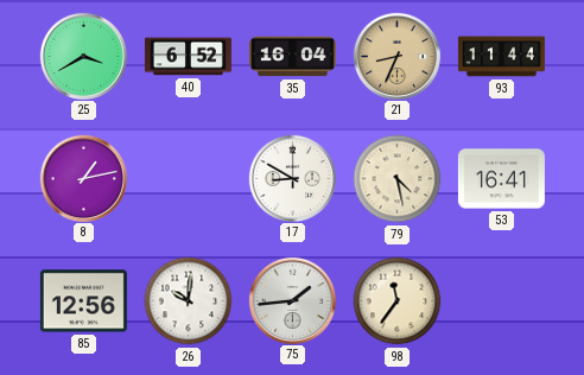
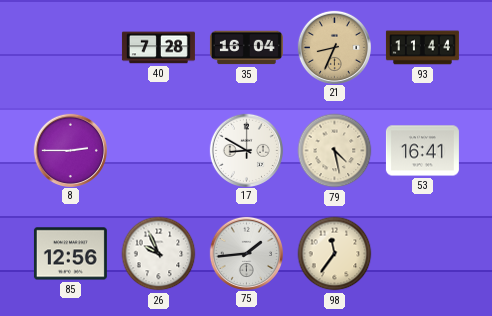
25: 3:40 -> none
40: 6:52 -> 7:28
8: 1:13 -> 2:45
26: 10:01 -> 9:56
